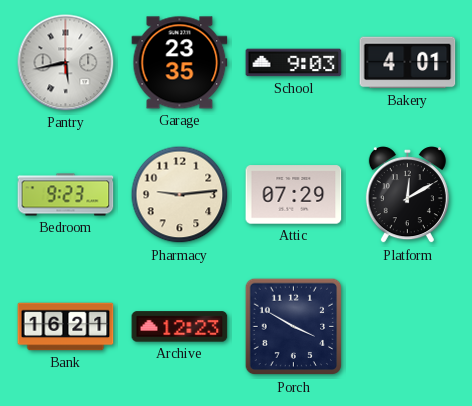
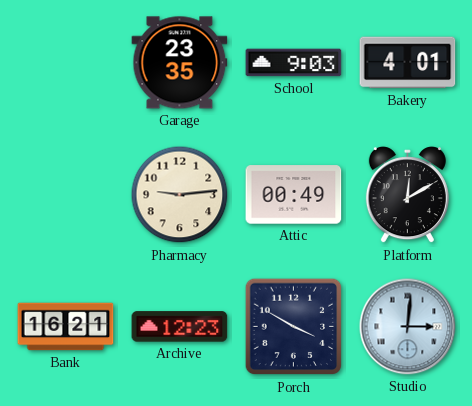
Pantry: 5:43 -> none
Bedroom: 9:23 -> none
Attic: 07:29 -> 00:49
Studio: none -> 3:01
